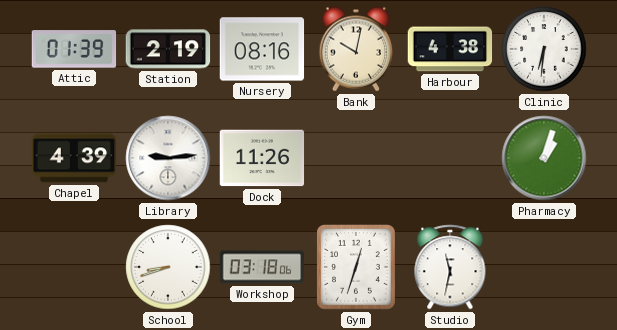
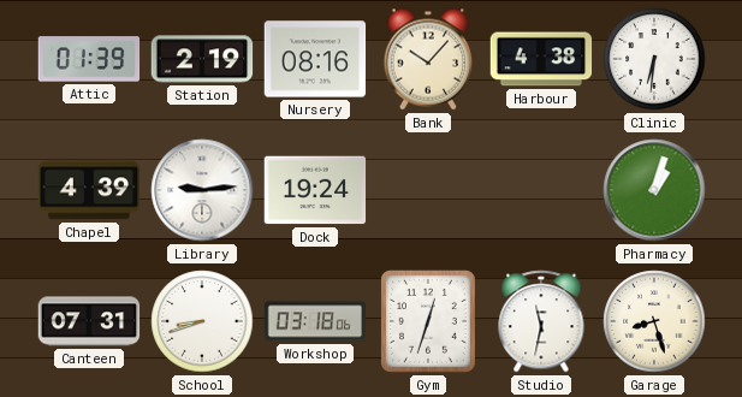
Bank: 10:02 -> 10:07
Dock: 11:26 -> 19:24
Canteen: none -> 07:31
Garage: none -> 8:27
